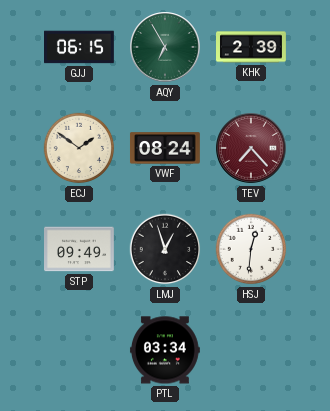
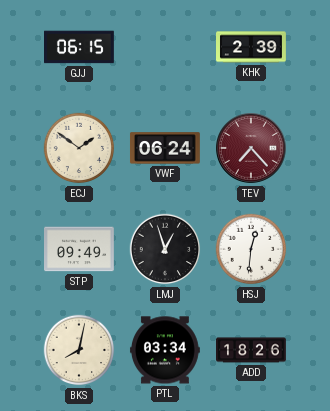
AQY: 6:55 -> none
VWF: 08:24 -> 06:24
BKS: none -> 8:02
ADD: none -> 18:26
